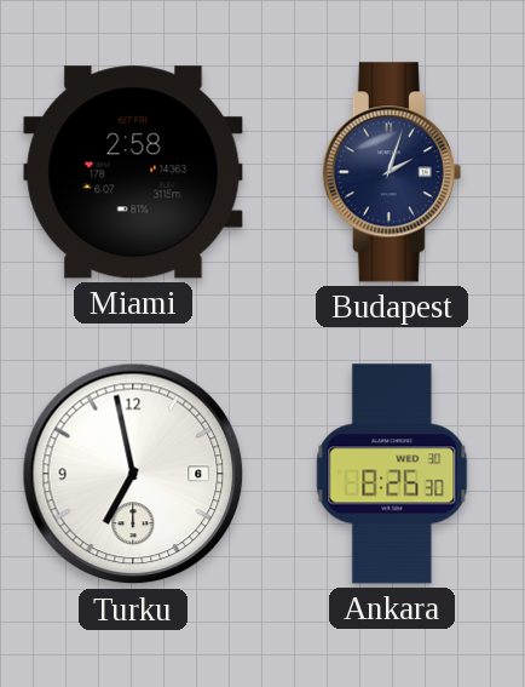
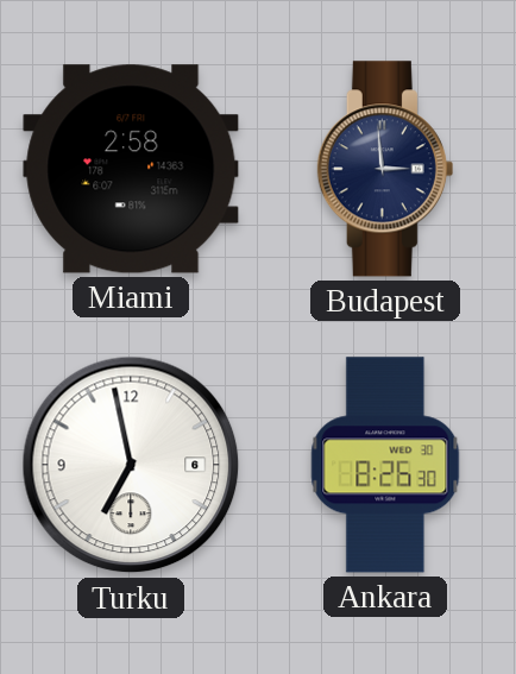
Budapest: 2:03 -> 2:59
